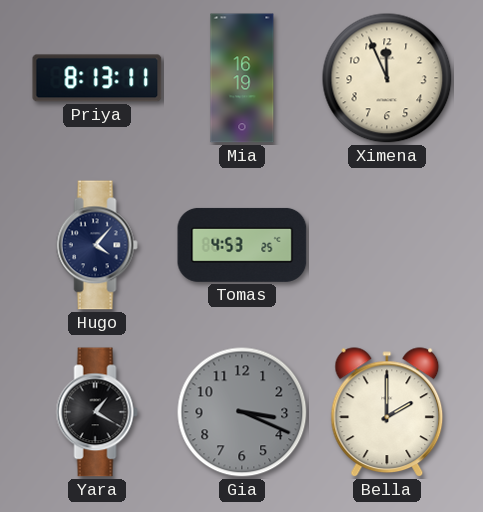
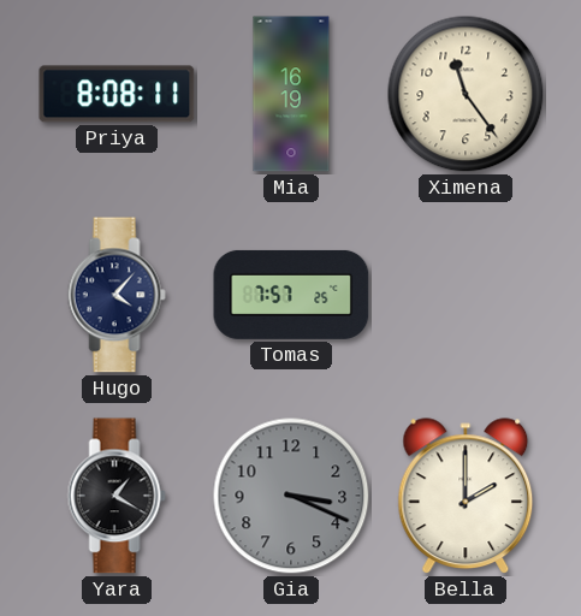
Priya: 8:13 -> 8:08
Ximena: 11:56 -> 11:24
Tomas: 4:53 -> 7:57
